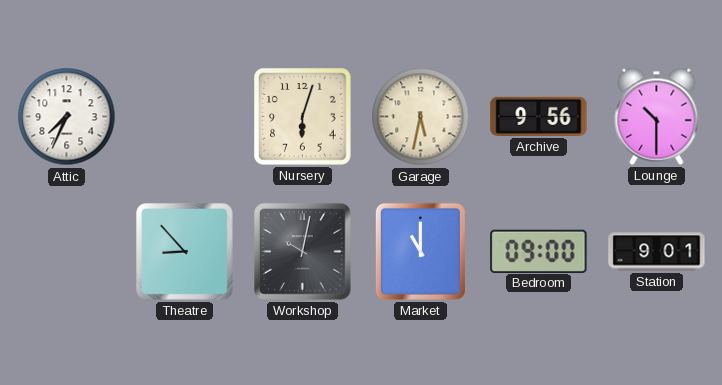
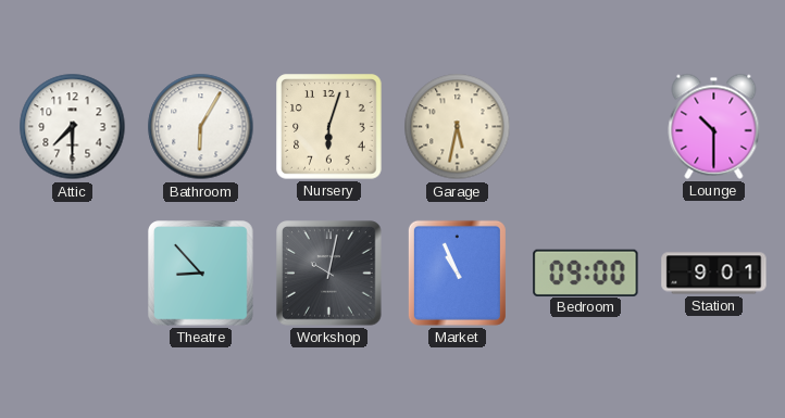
Attic: 7:34 -> 7:30
Bathroom: none -> 6:05
Archive: 9:56 -> none
Market: 11:00 -> 10:56
